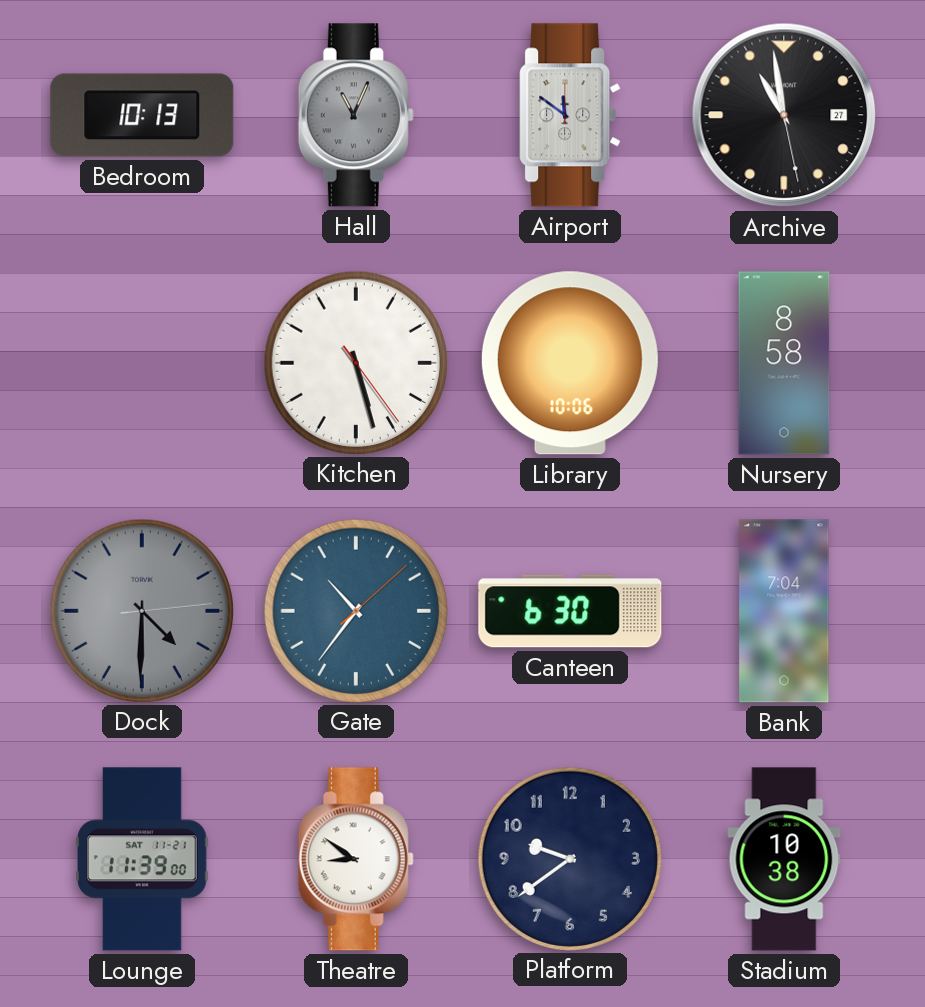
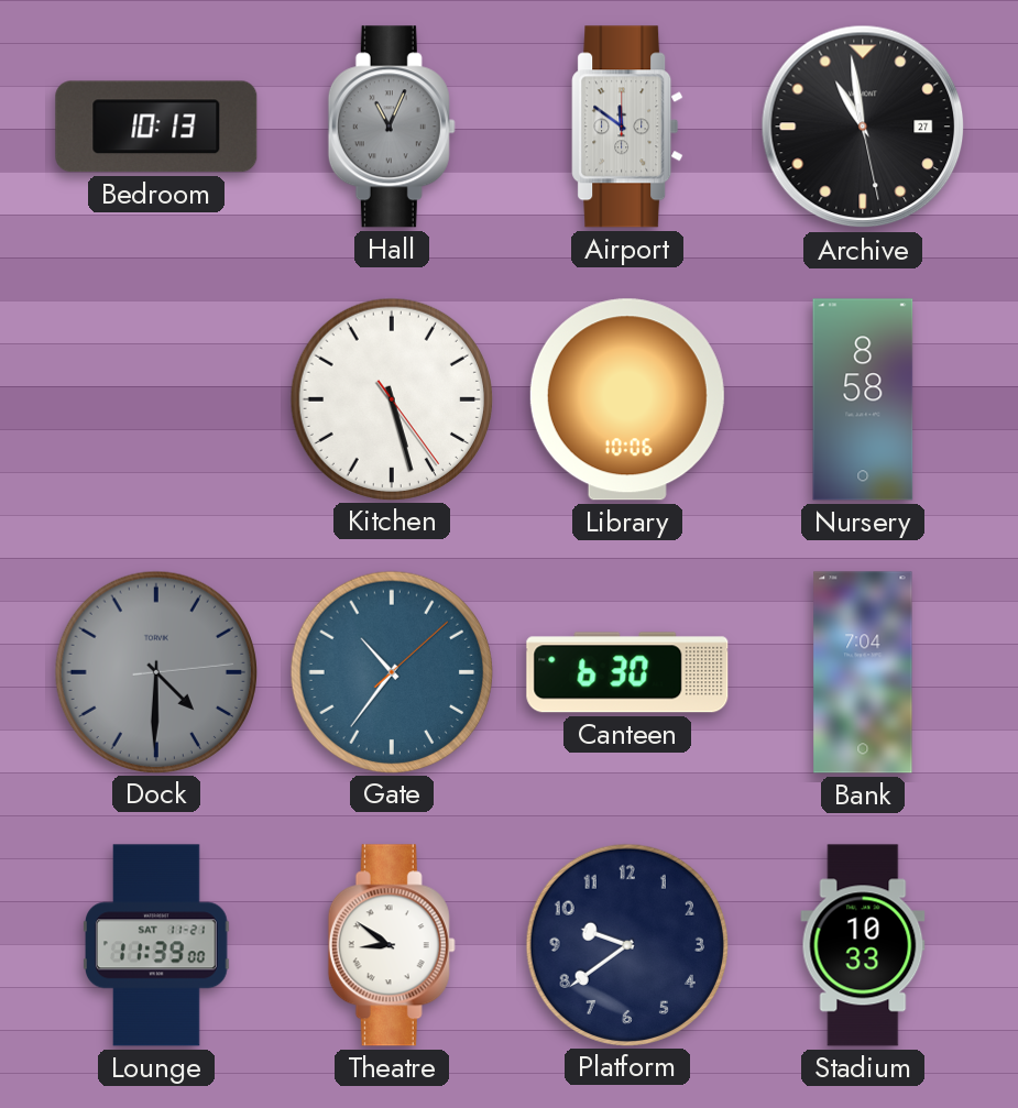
Stadium: 10:38 -> 10:33
